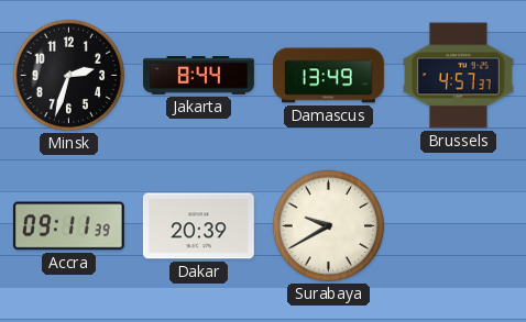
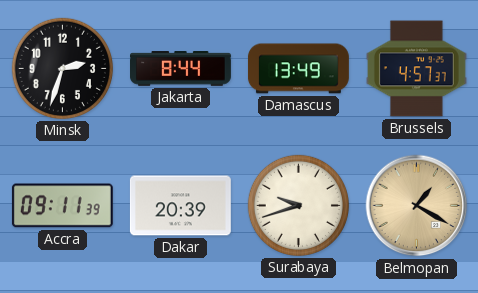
Surabaya: 9:40 -> 9:42
Belmopan: none -> 1:20
